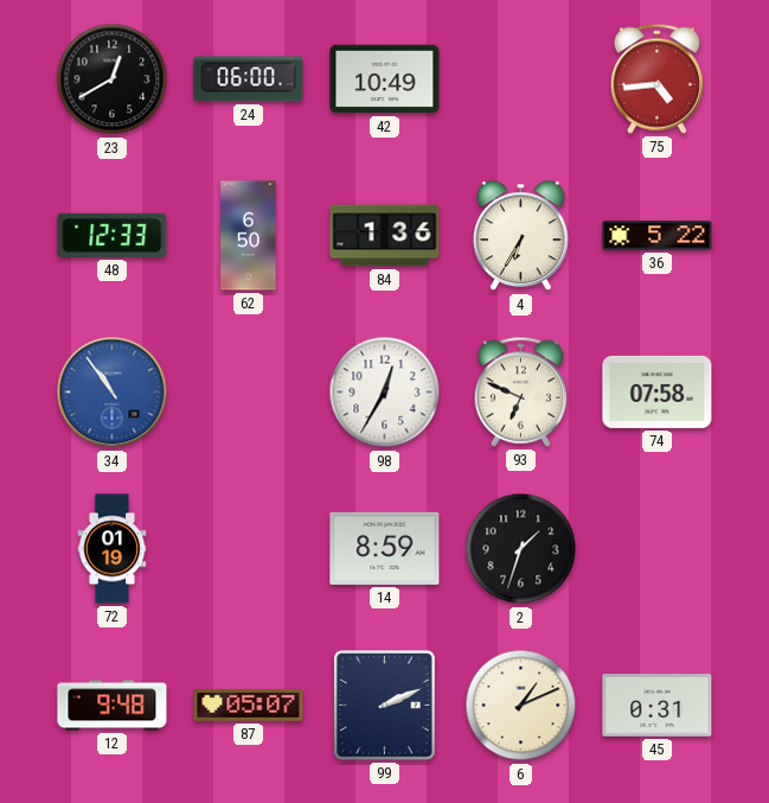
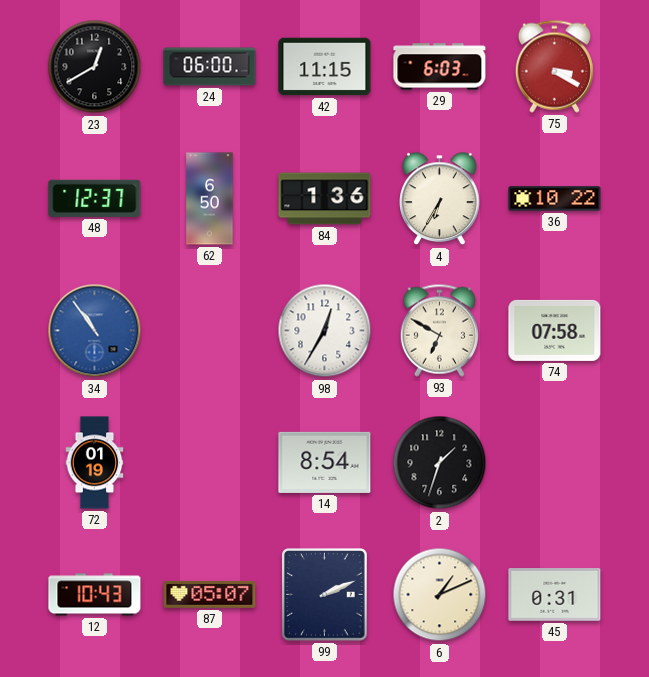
42: 10:49 -> 11:15
29: none -> 6:03
75: 4:44 -> 3:20
48: 12:33 -> 12:37
36: 5:22 -> 10:22
93: 6:49 -> 6:50
14: 8:59 -> 8:54
12: 9:48 -> 10:43
